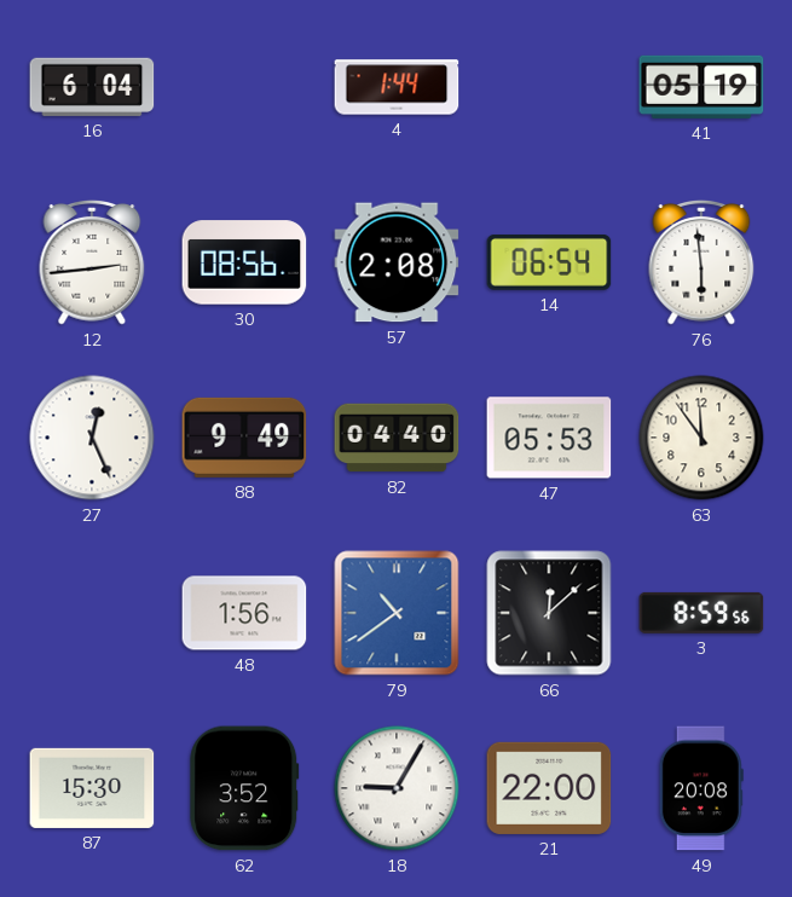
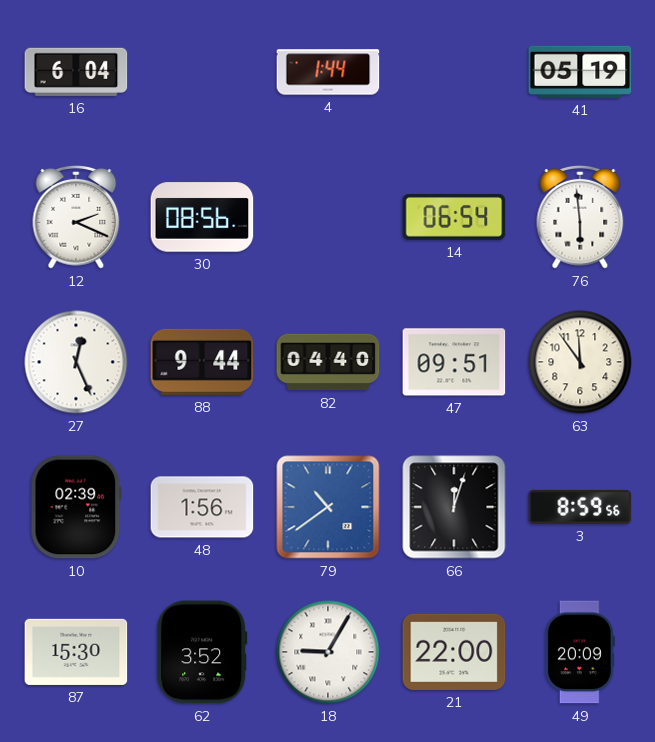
12: 2:44 -> 2:19
57: 2:08 -> none
88: 9:49 -> 9:44
47: 05:53 -> 09:51
10: none -> 02:39
66: 12:08 -> 12:03
49: 20:08 -> 20:09
